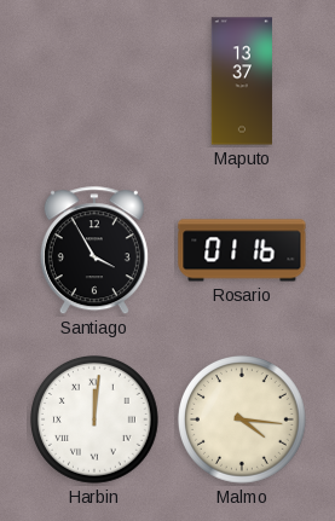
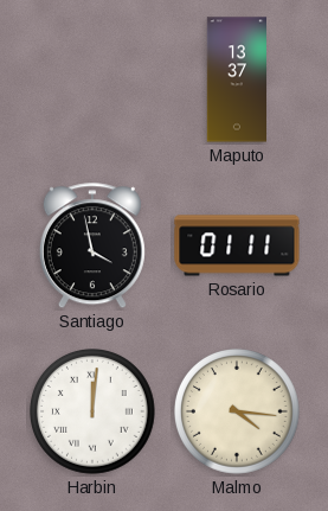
Santiago: 3:55 -> 3:58
Rosario: 01:16 -> 01:11
